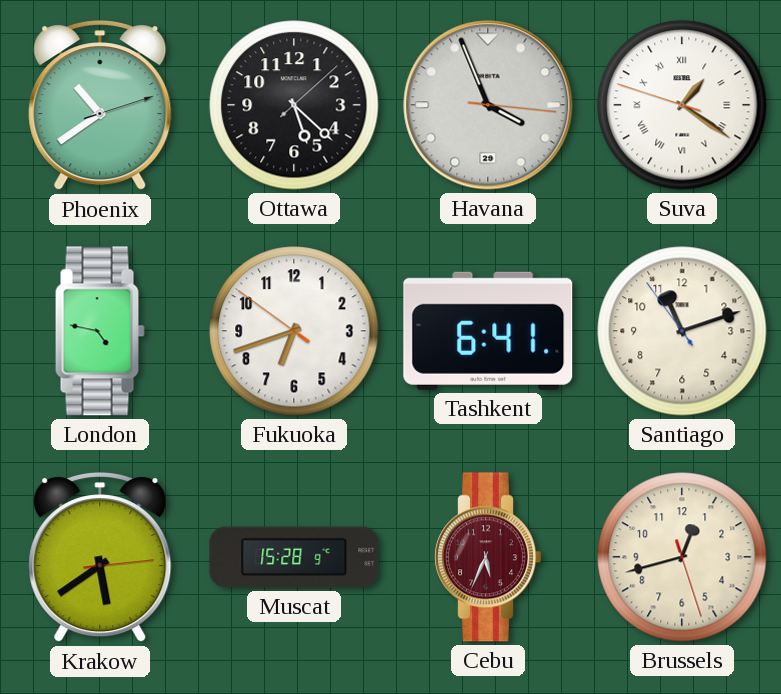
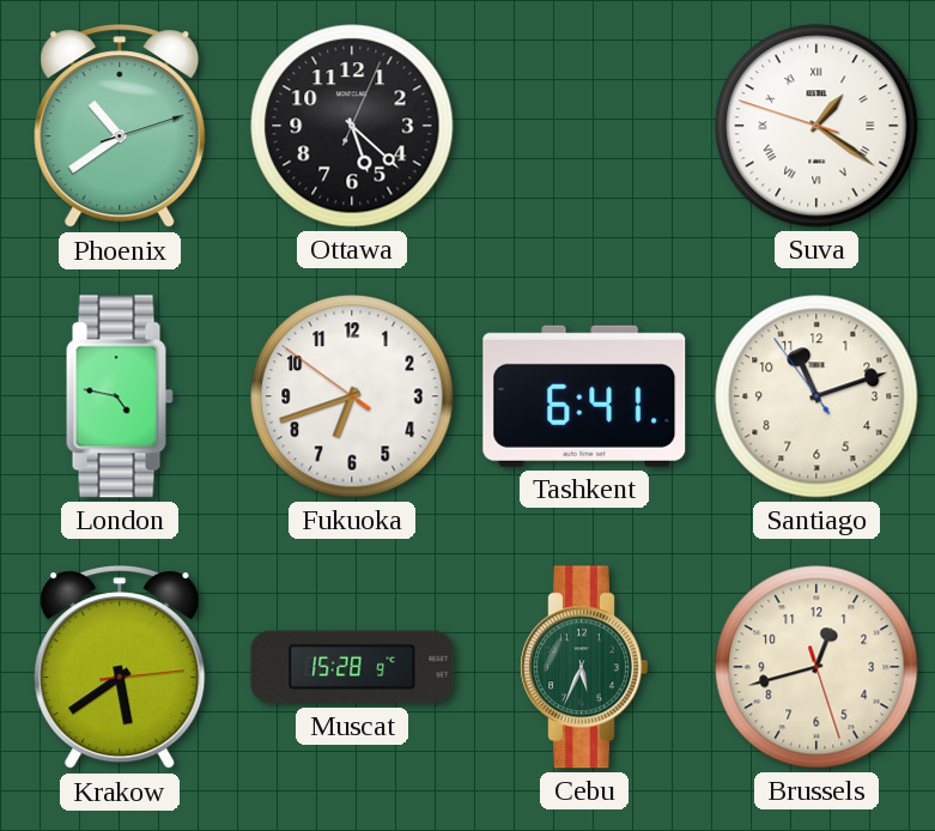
Ottawa: 5:22:08 -> 5:22:04
Havana: 3:56 -> none
Cebu dial: burgundy -> green
